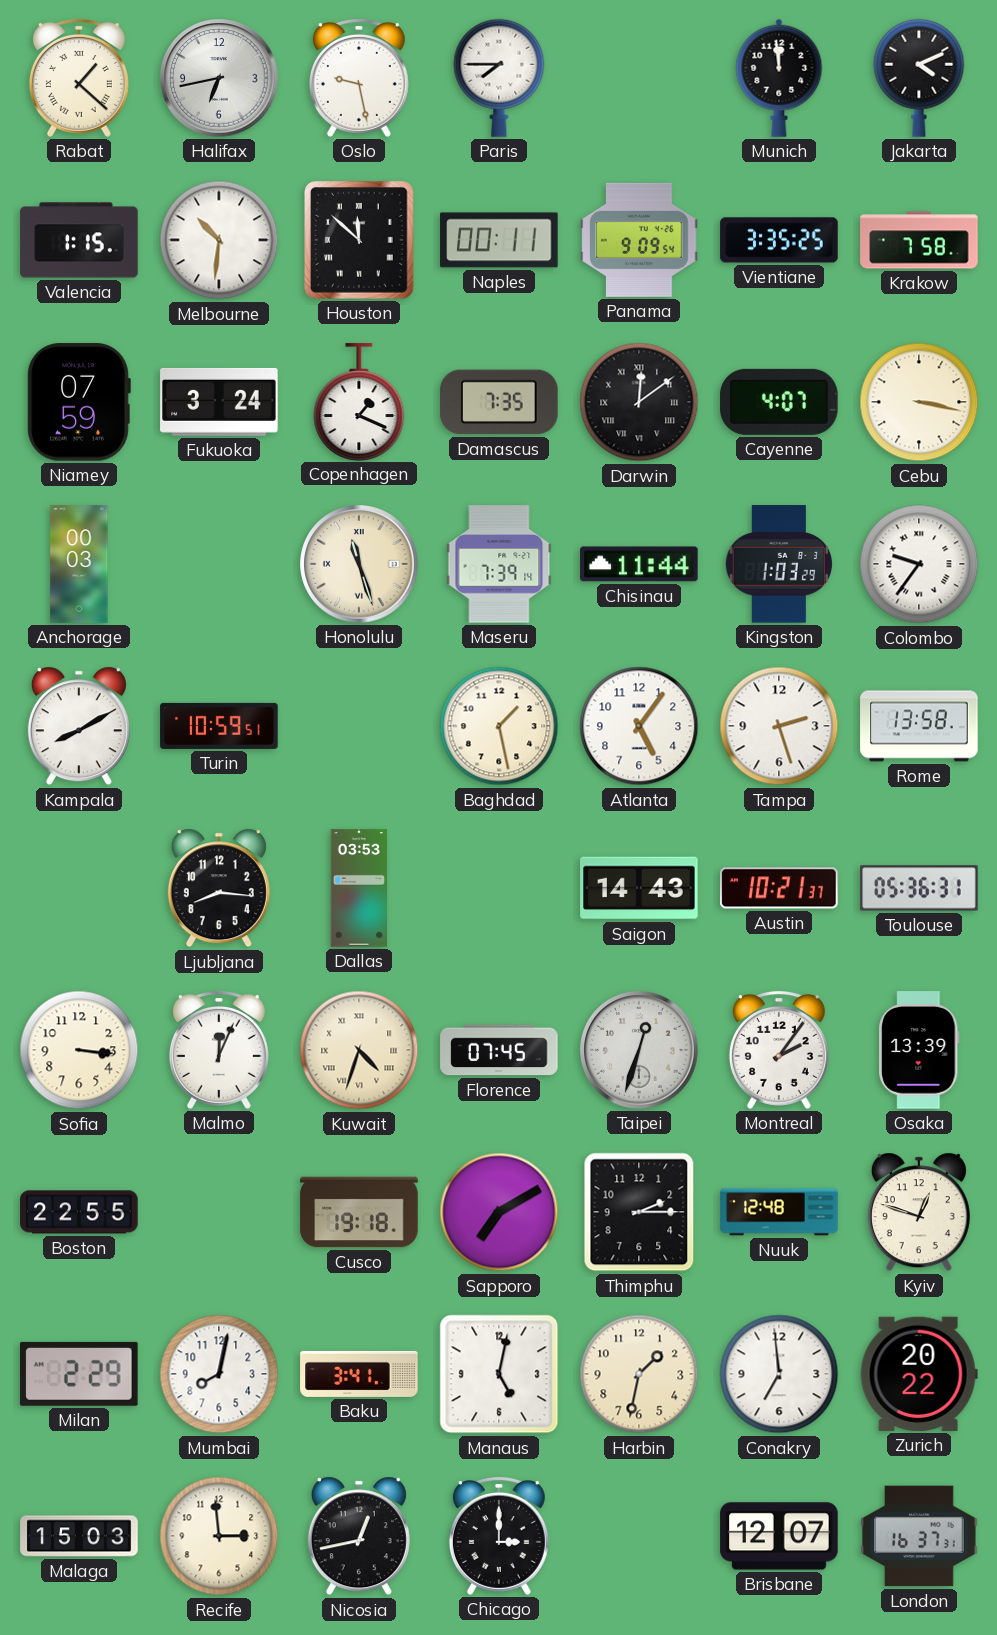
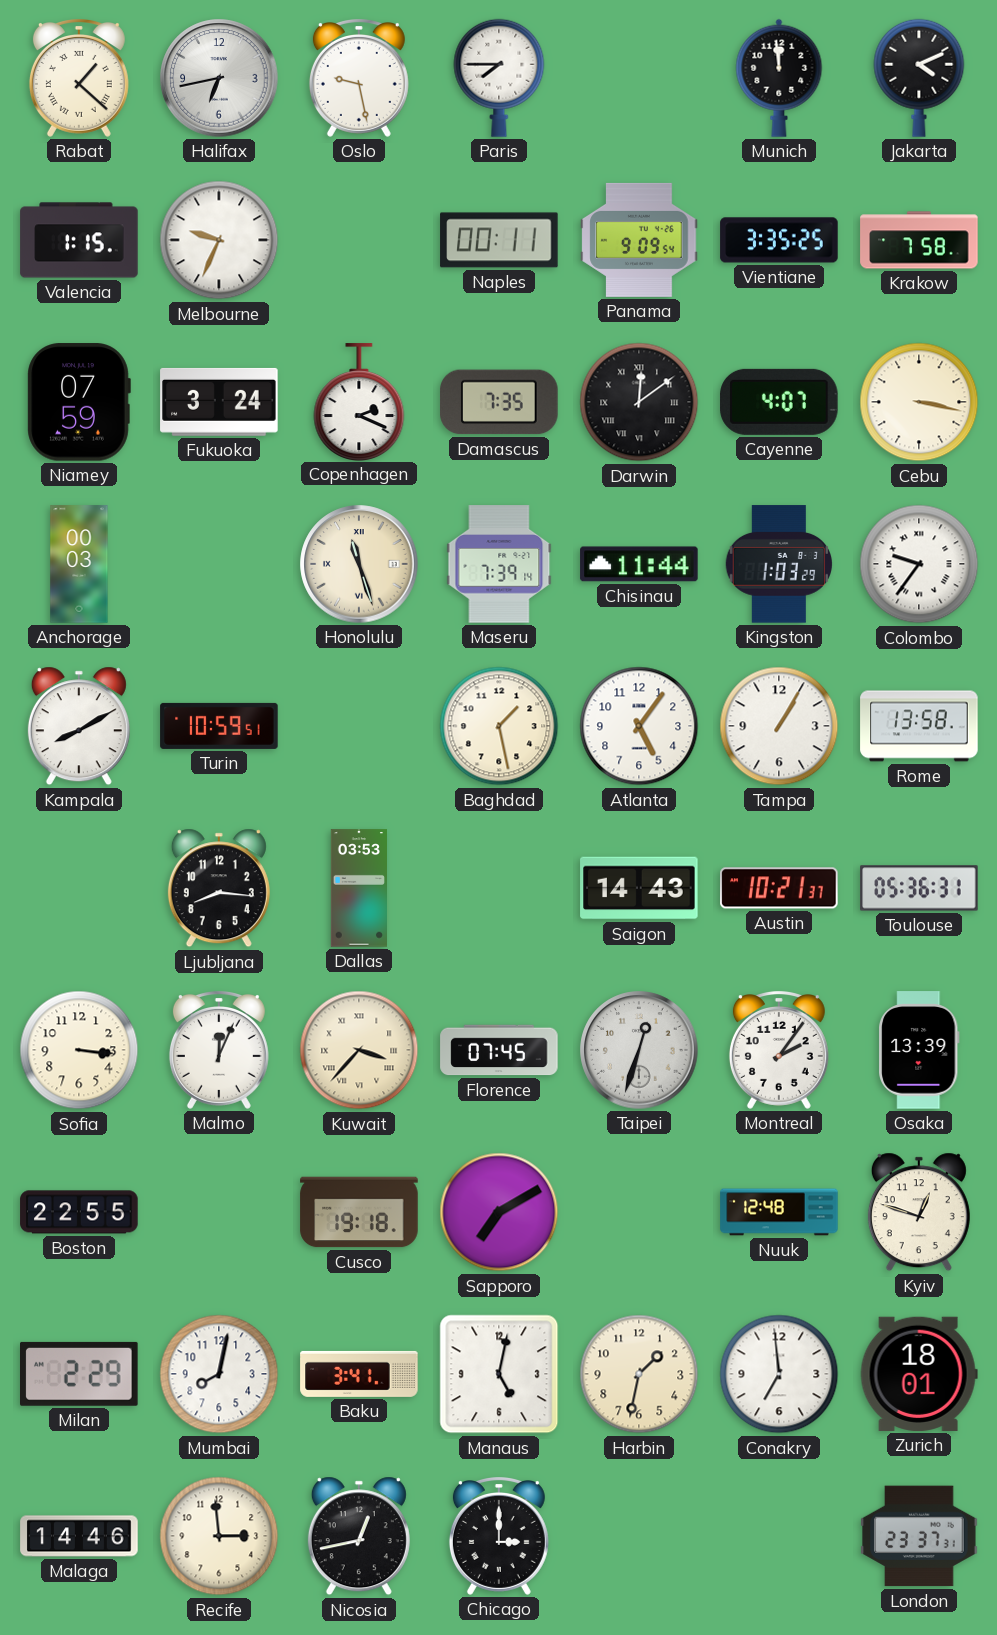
Melbourne: 10:31 -> 9:34
Houston: 11:52 -> none
Copenhagen: 1:19 -> 2:19
Tampa: 2:27 -> 1:05
Kuwait: 4:33 -> 3:37
Thimphu: 2:15 -> none
Zurich: 20:22 -> 18:01
Malaga: 15:03 -> 14:46
Brisbane: 12:07 -> none
London: 16:37 -> 23:37
